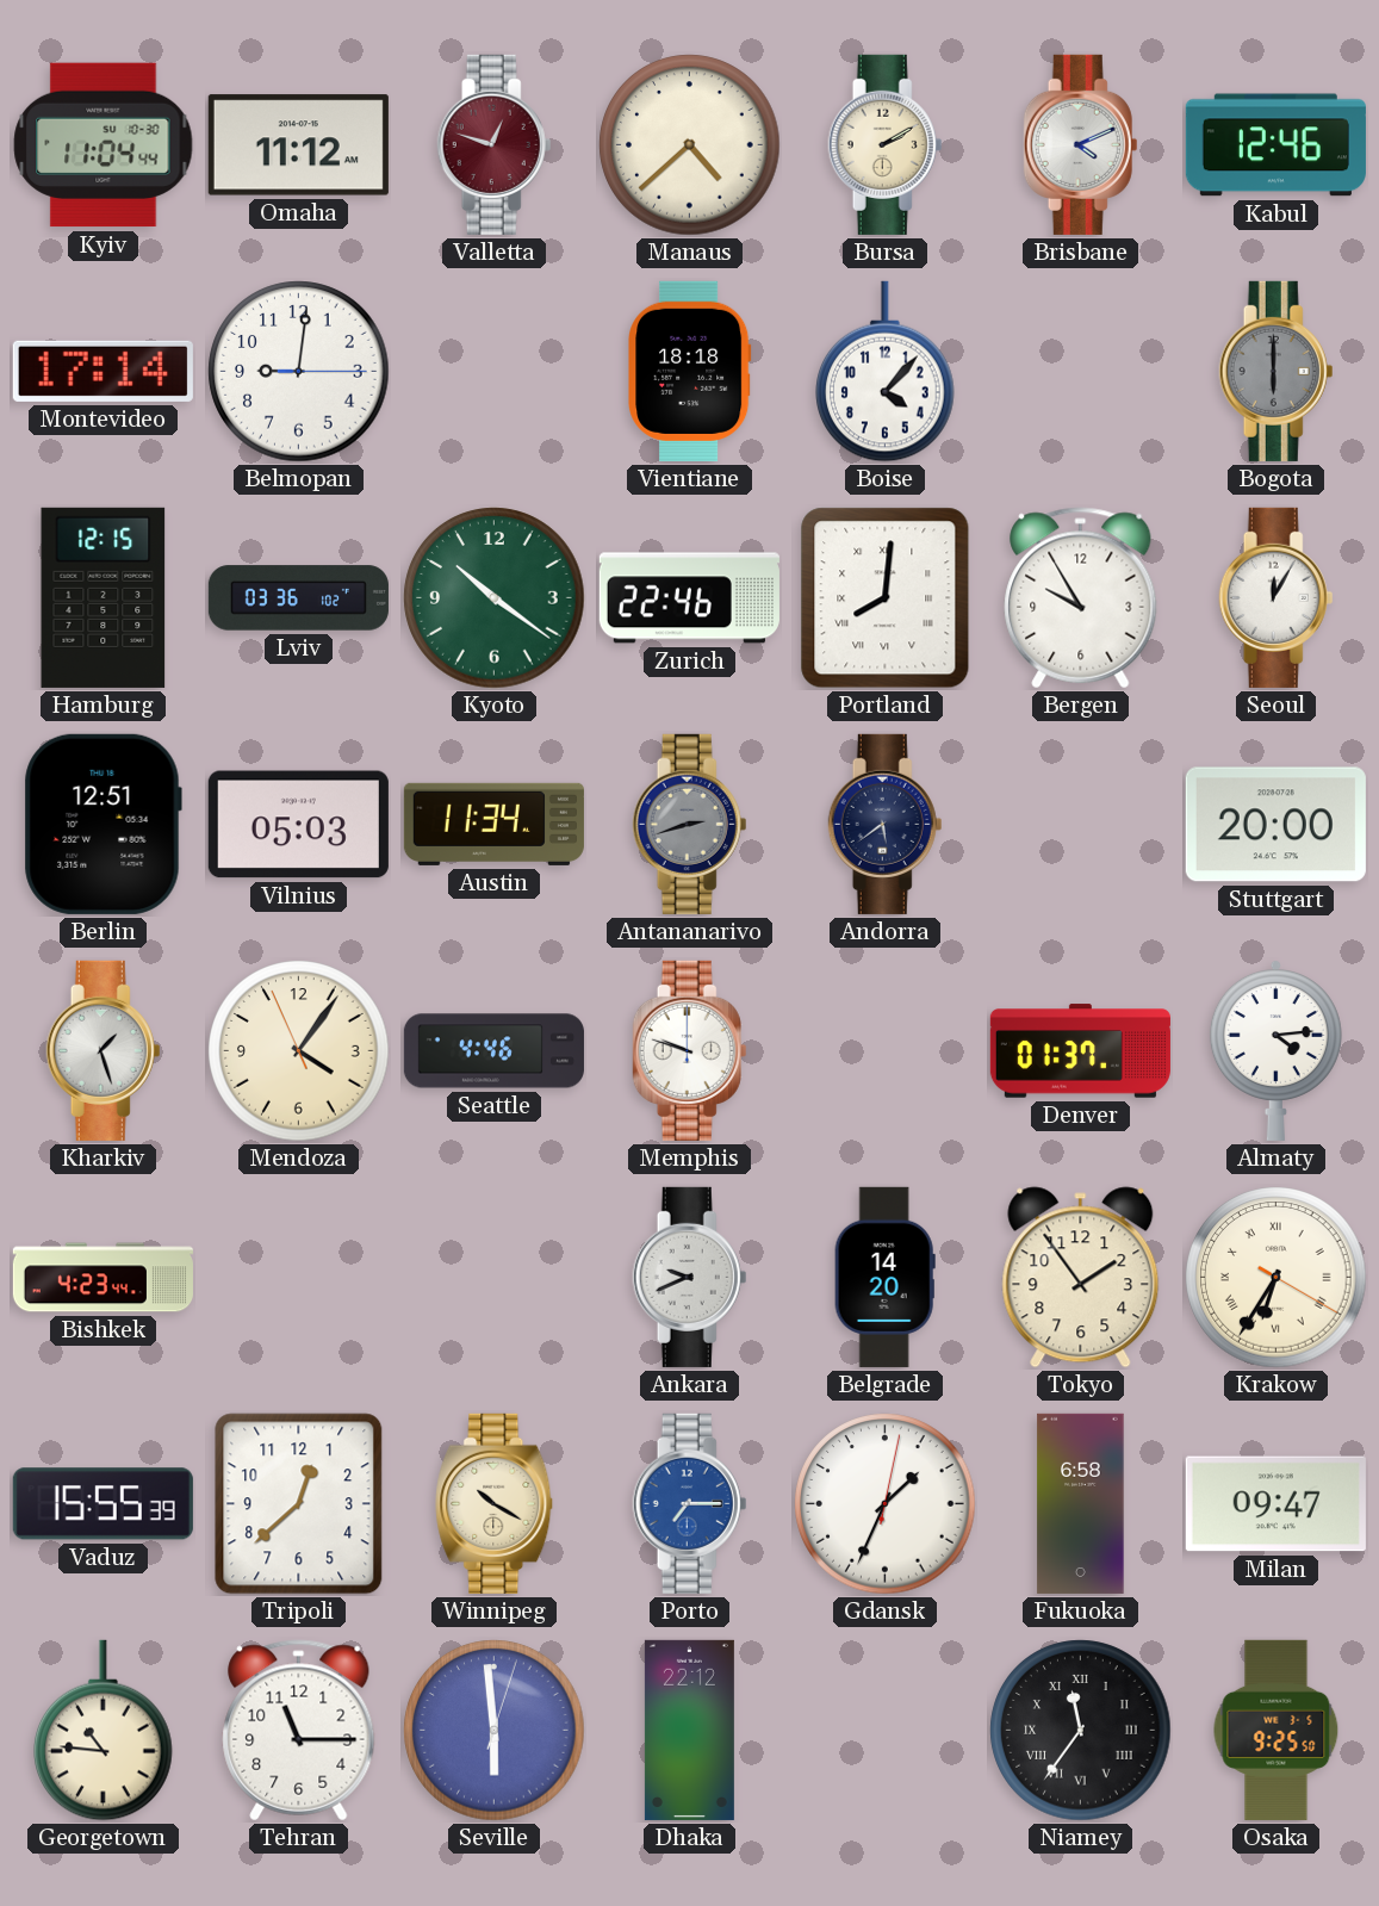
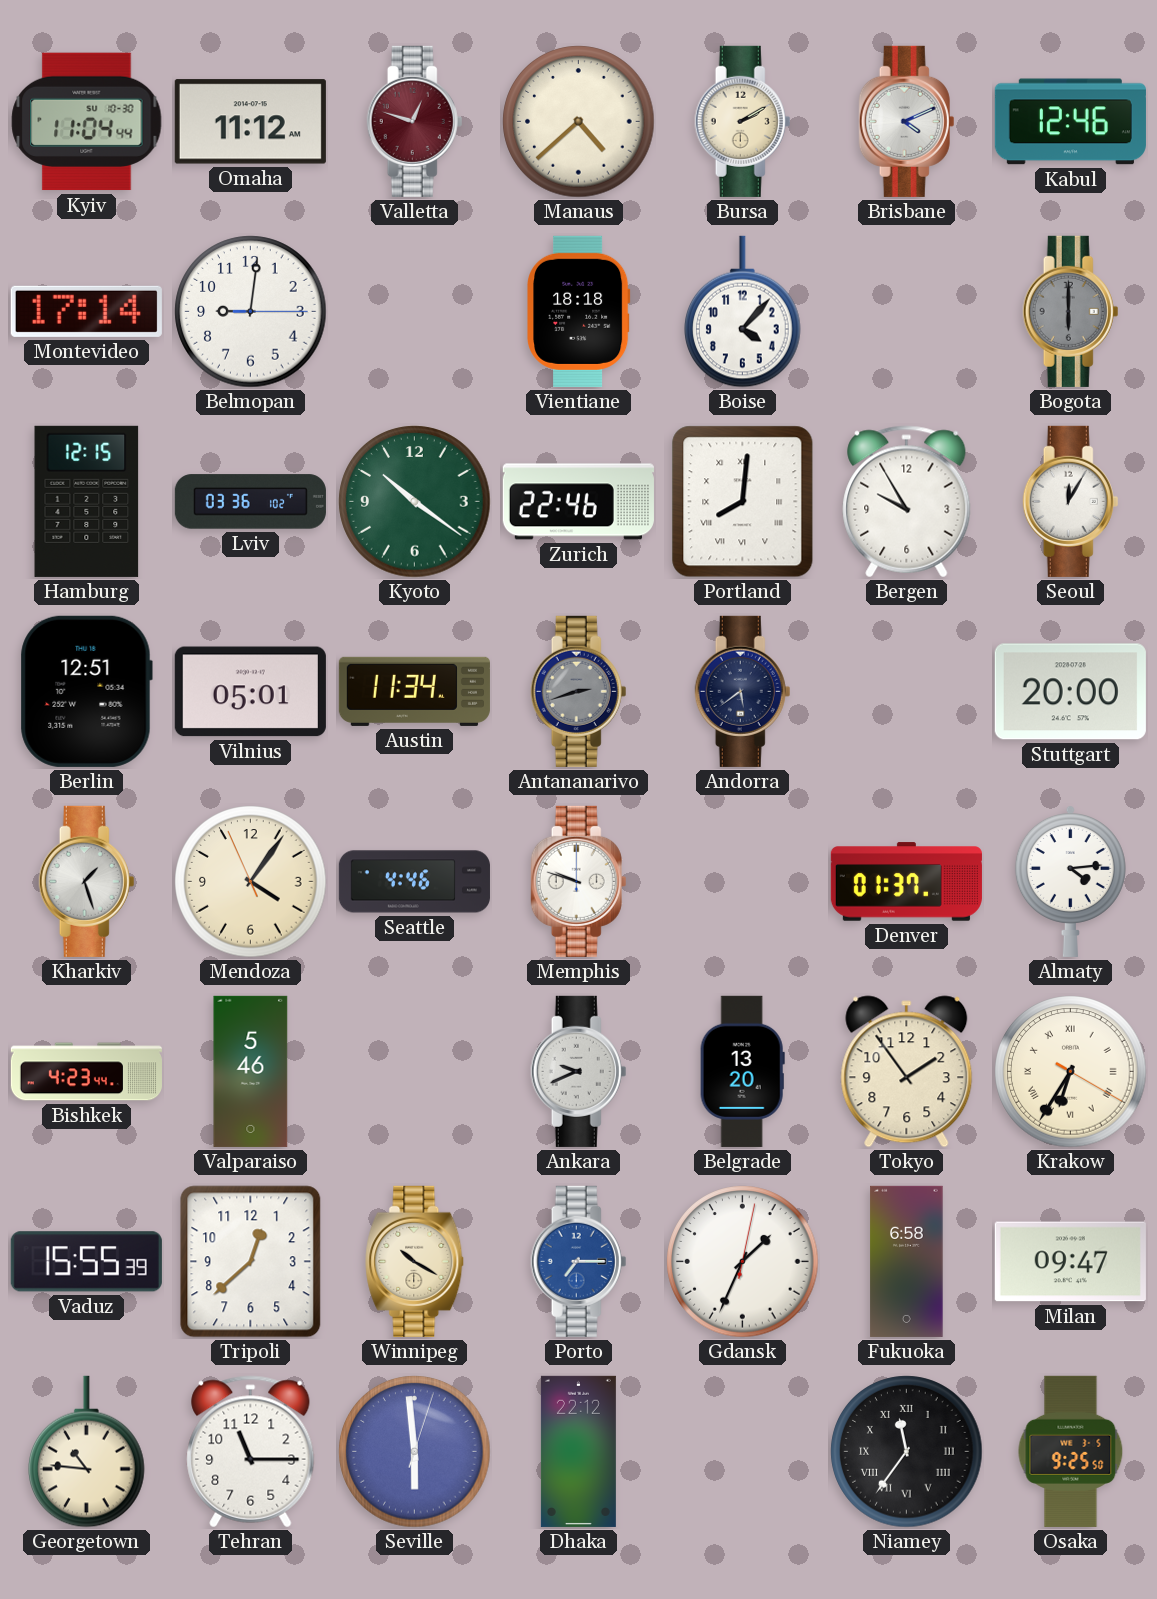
Vilnius: 05:03 -> 05:01
Valparaiso: none -> 5:46
Belgrade: 14:20 -> 13:20
